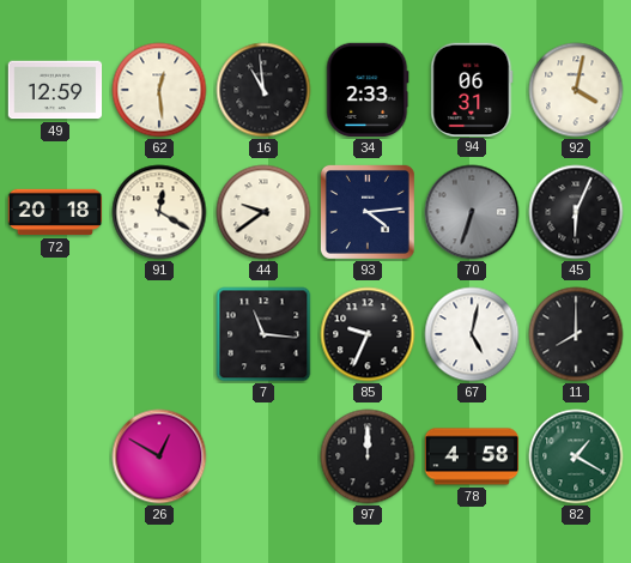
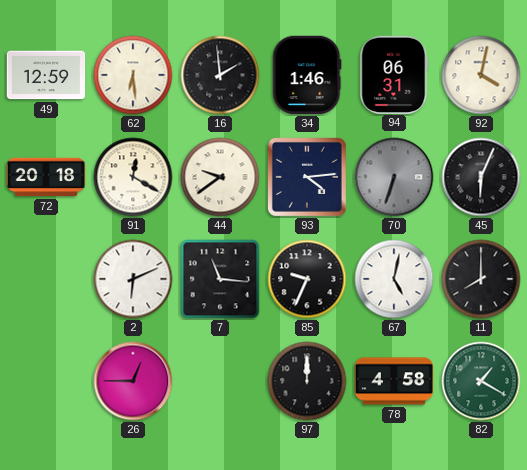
62: 12:29 -> 6:29
16: 10:59 -> 1:59
34: 2:33 -> 1:46
2: none -> 6:11
26: 12:50 -> 12:45
